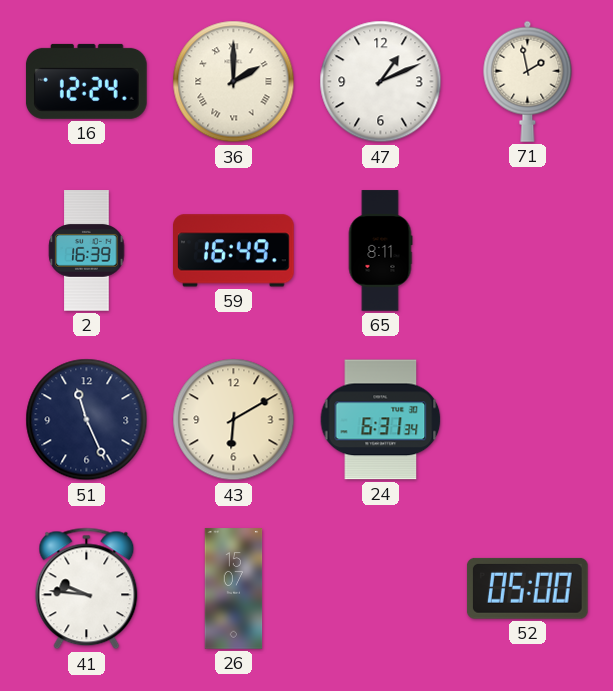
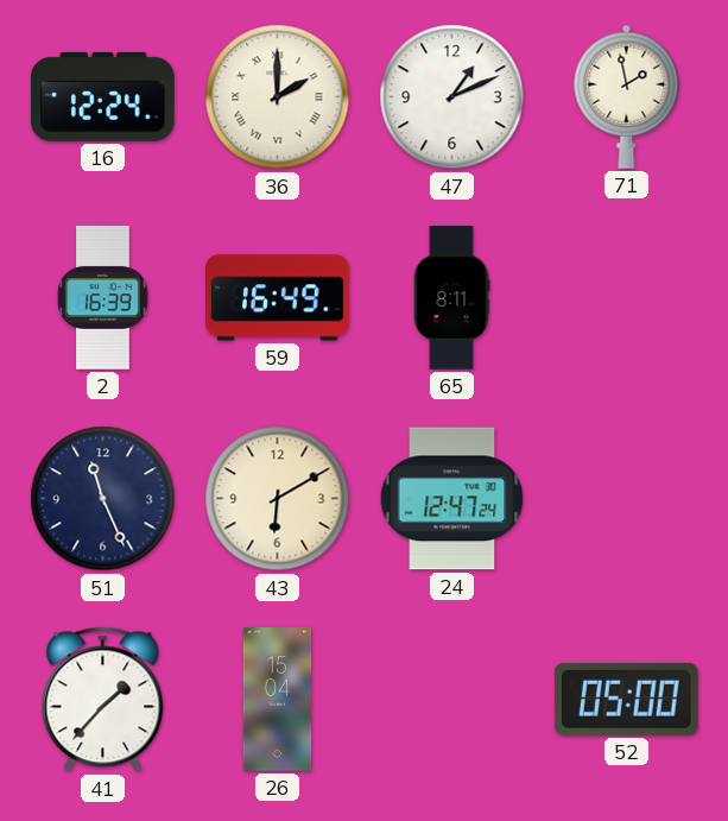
24: 6:31 -> 12:47
41: 9:46 -> 1:37
26: 15:07 -> 15:04
